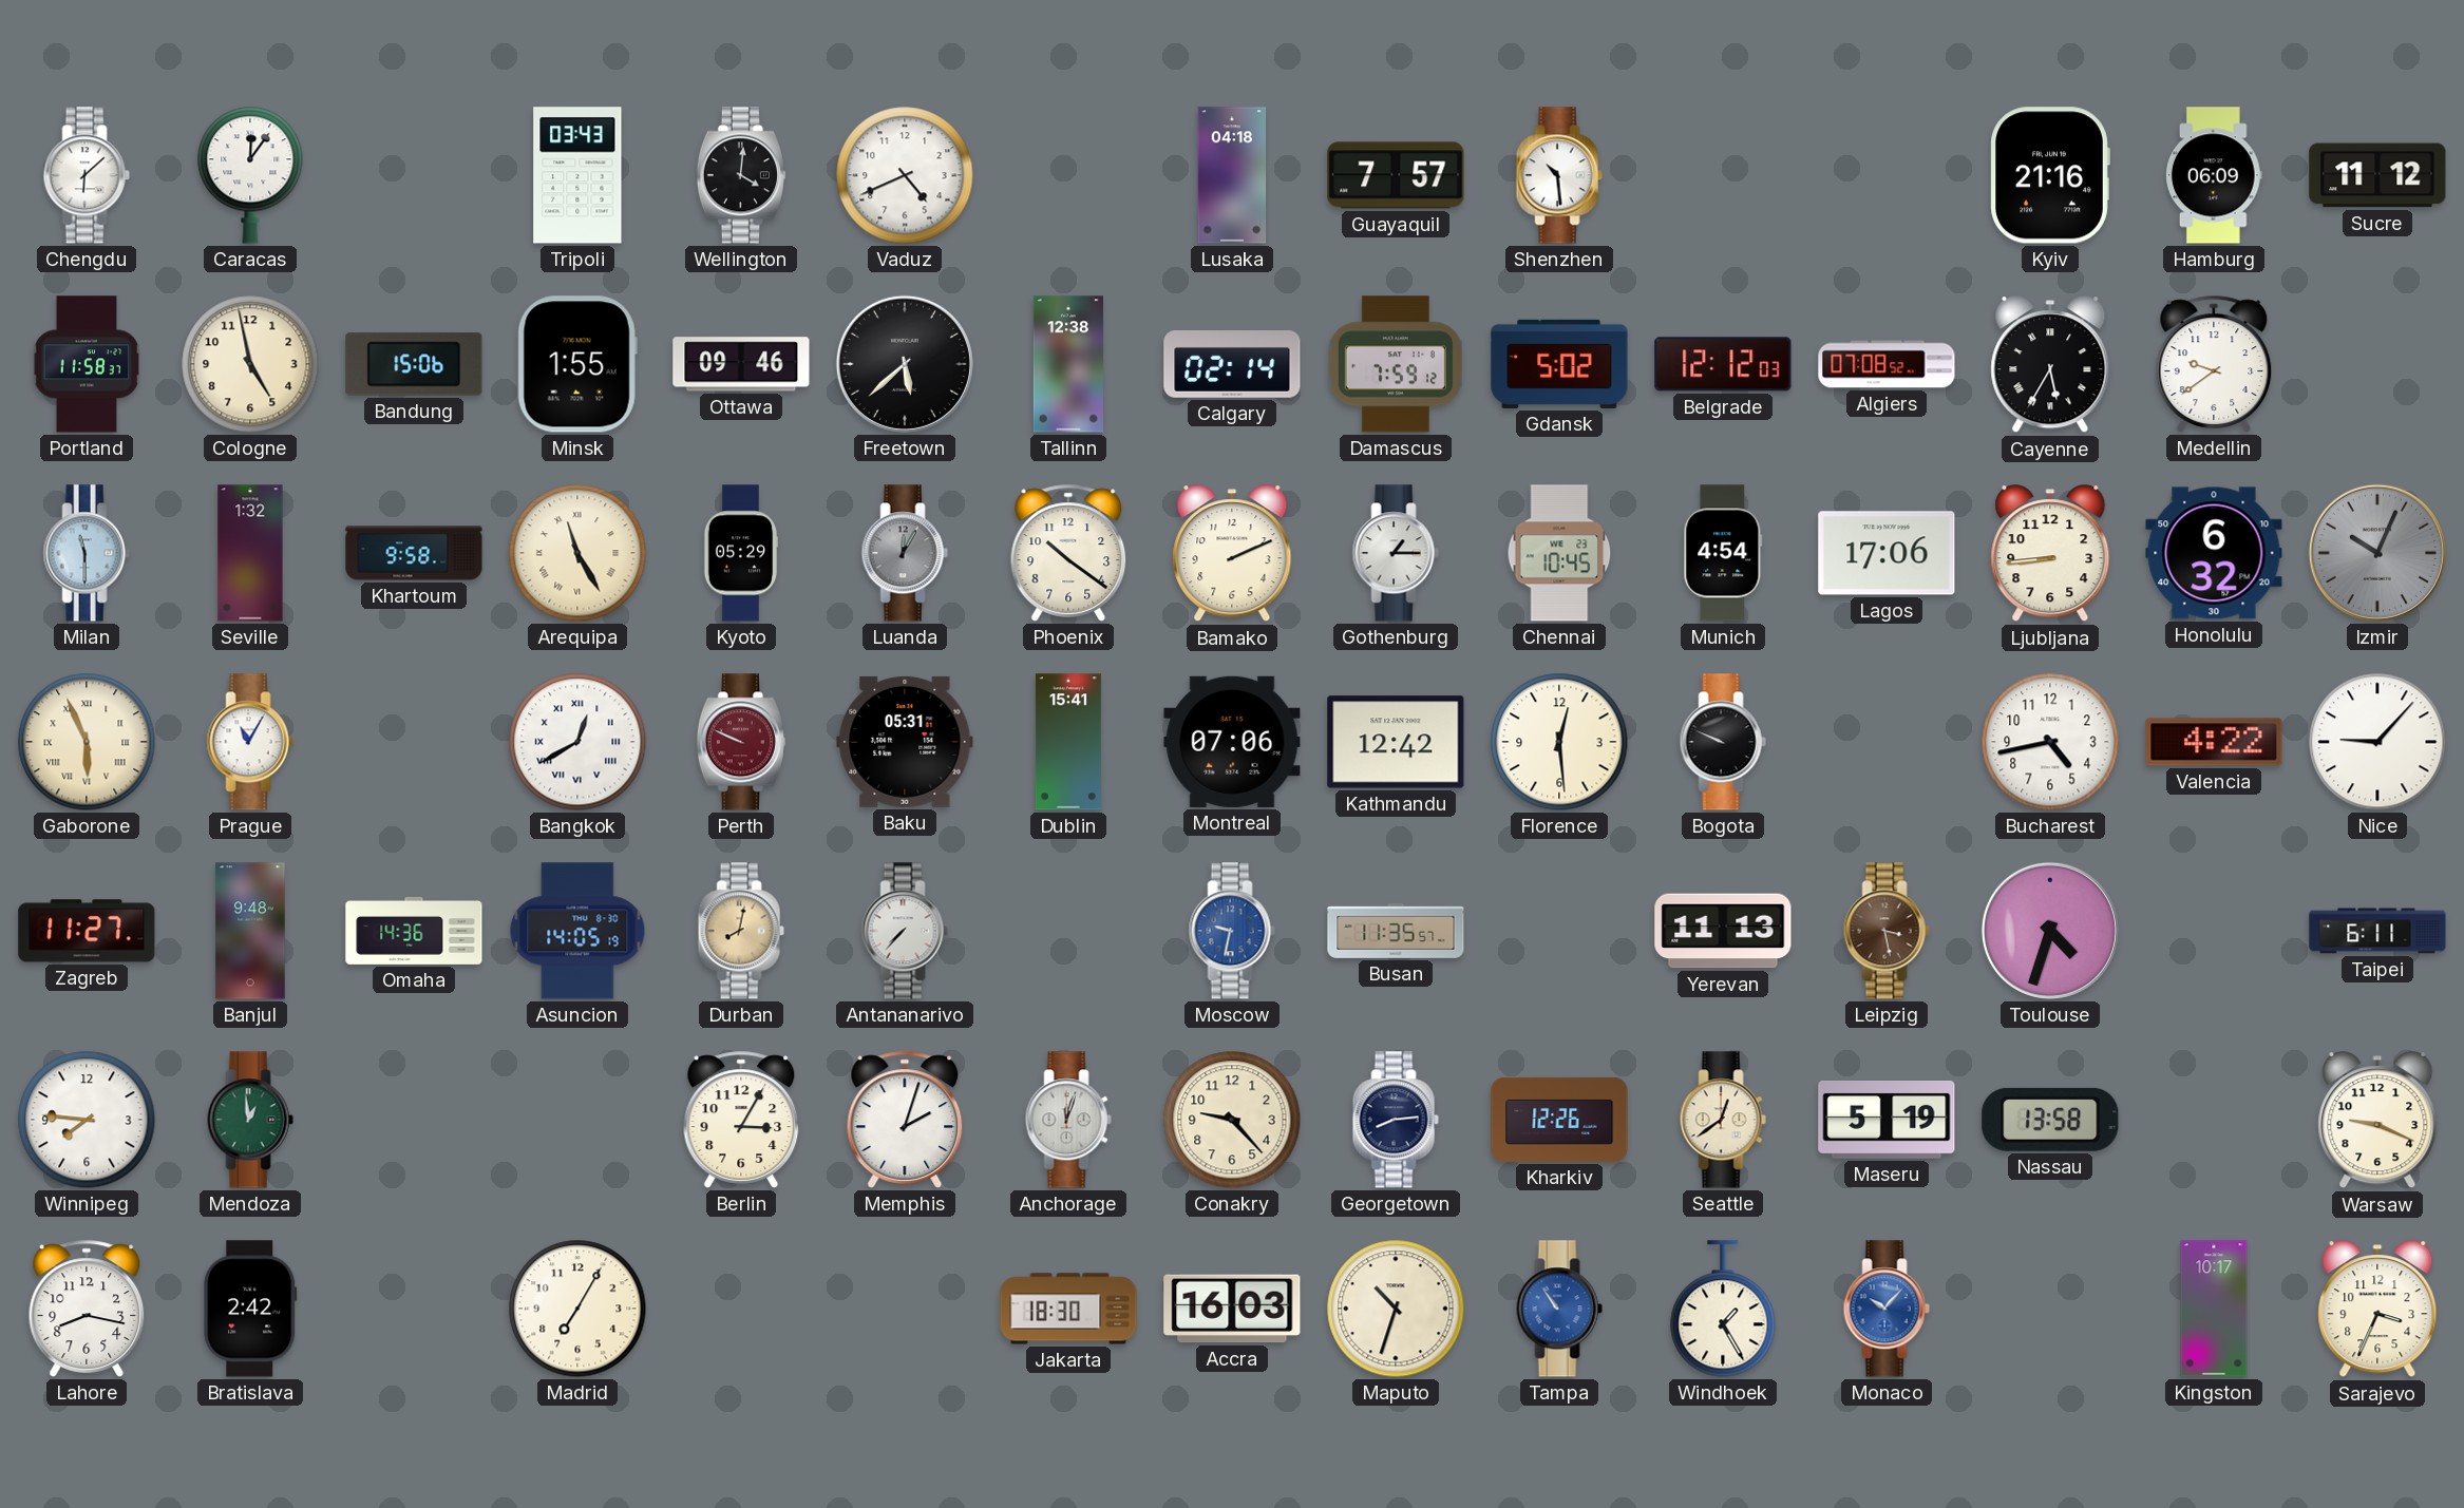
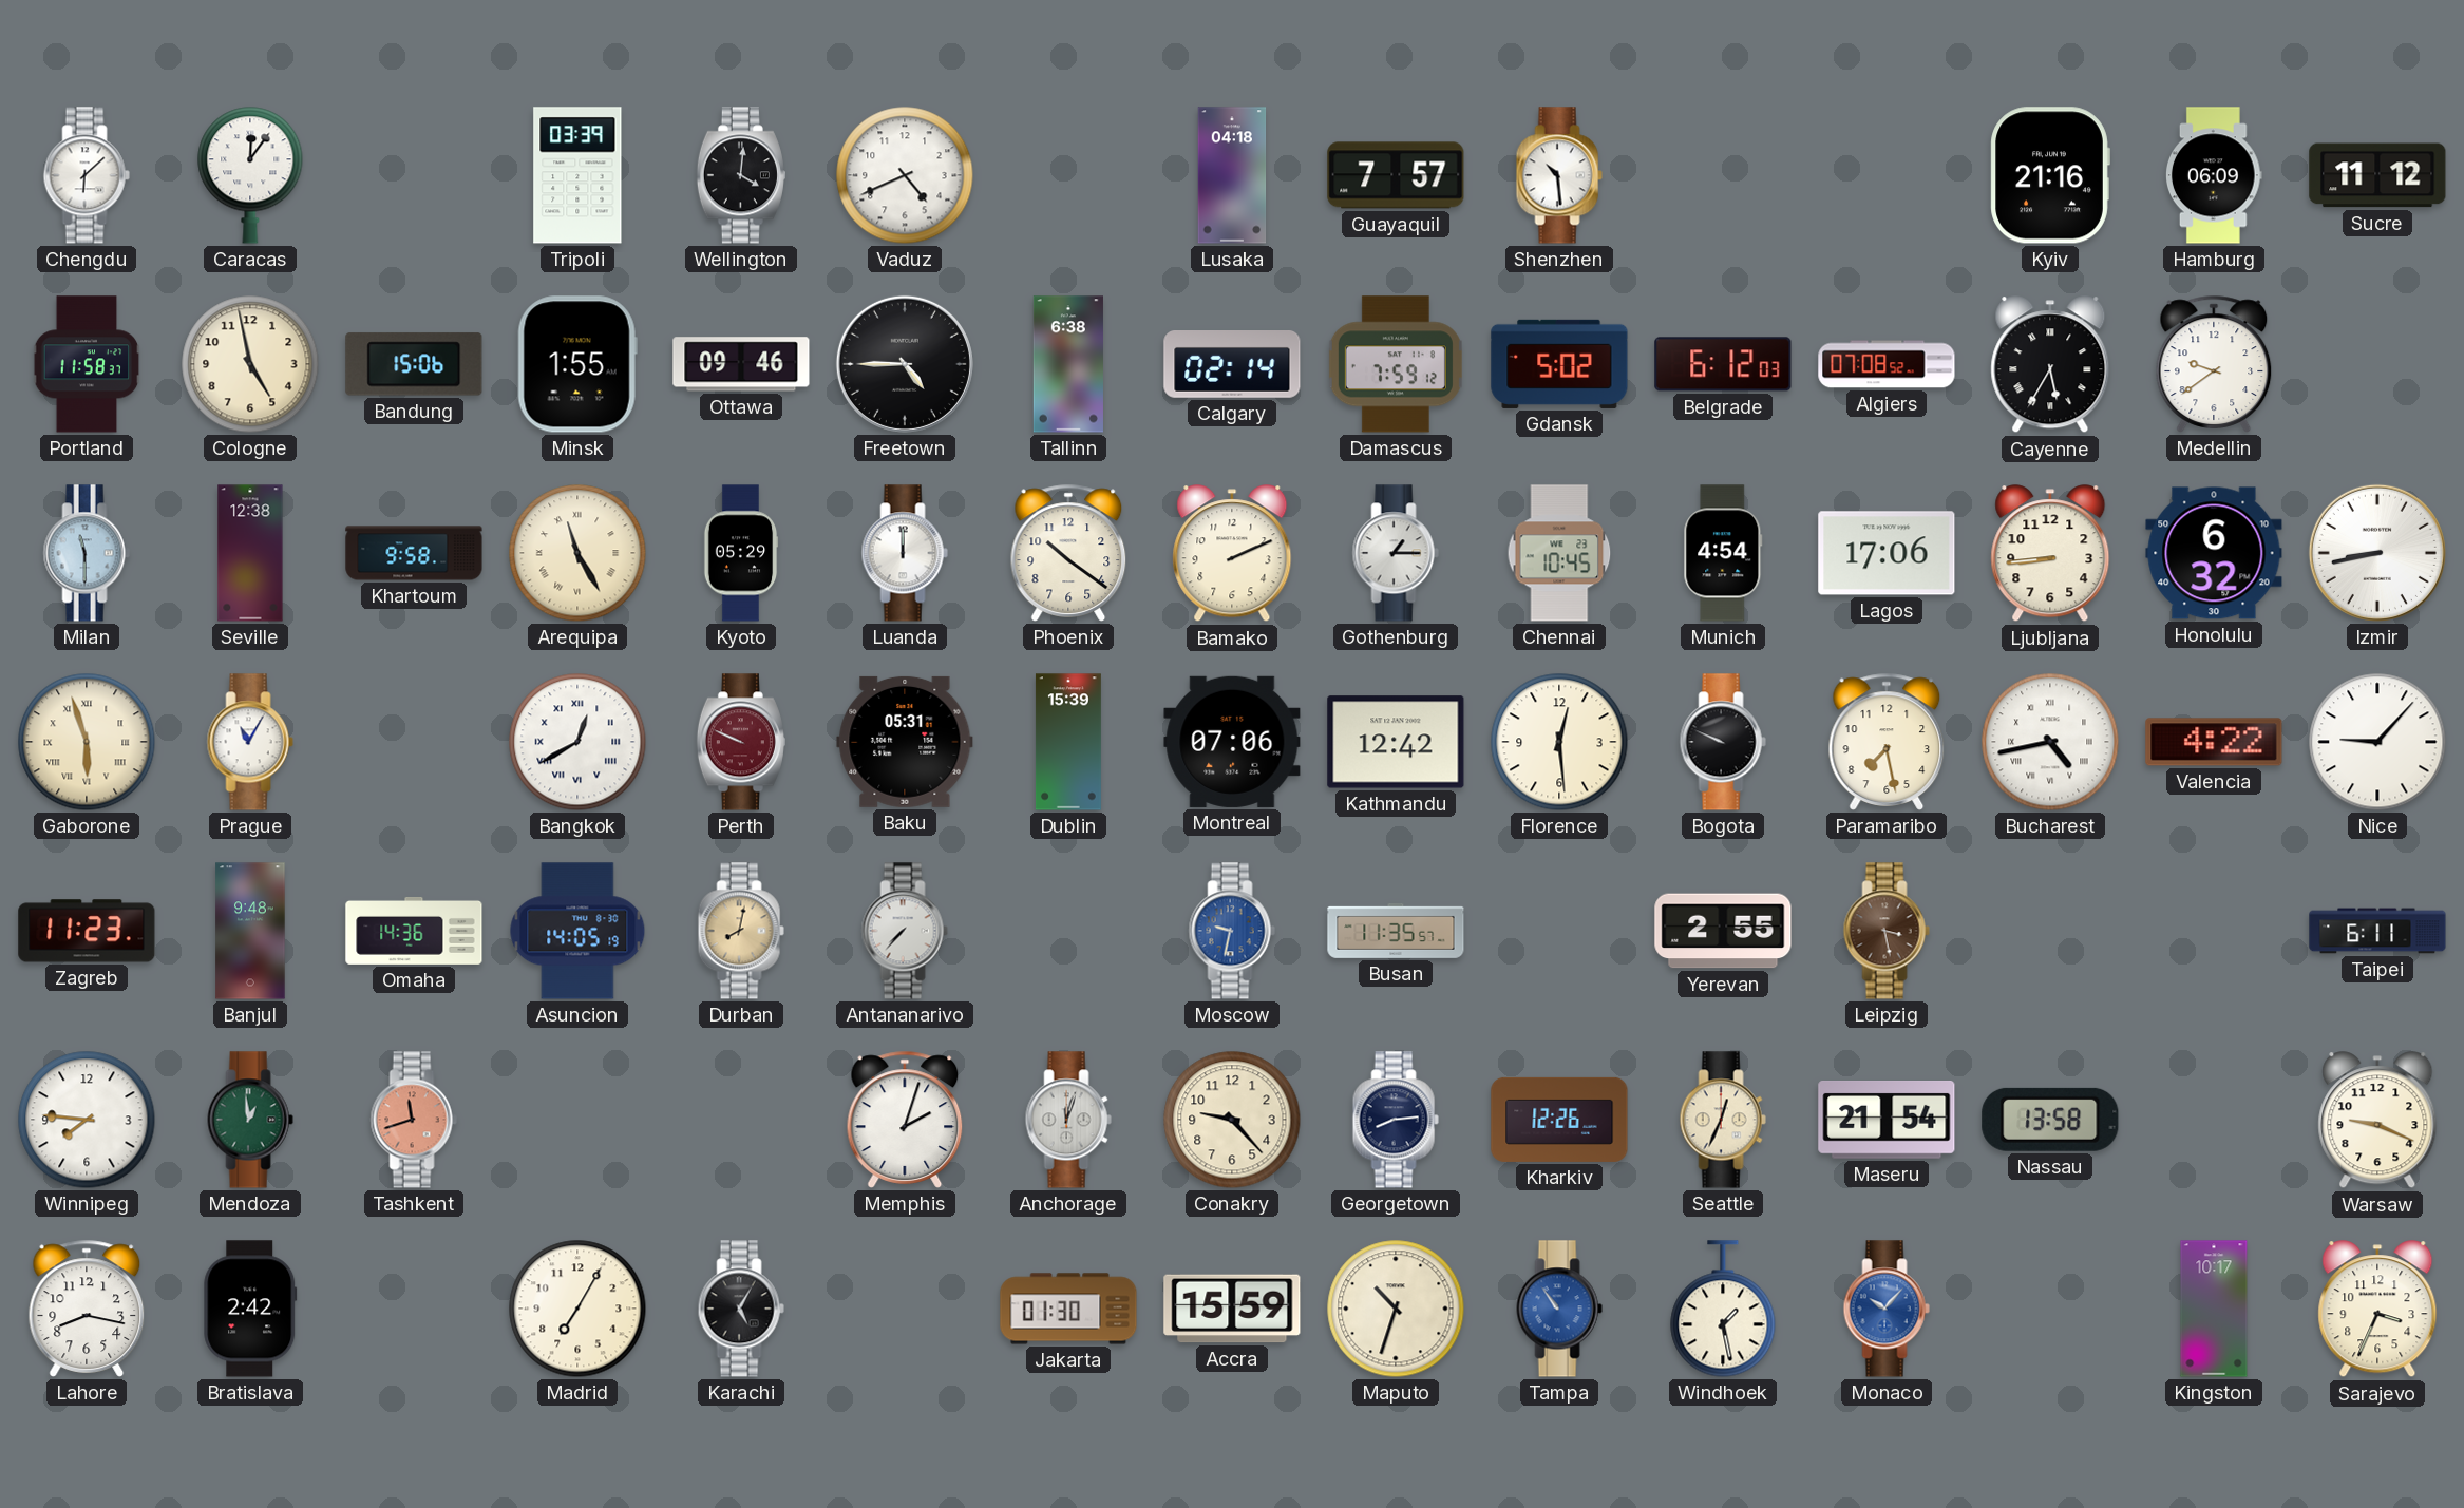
Tripoli: 03:43 -> 03:39
Freetown: 5:38 -> 4:45
Tallinn: 12:38 -> 6:38
Belgrade: 12:12 -> 6:12
Seville: 1:32 -> 12:38
Luanda: 12:05 -> 12:00
Luanda dial: grey -> white
Izmir: 10:04 -> 8:43
Izmir dial: grey -> white
Gaborone: 5:56 -> 5:57
Dublin: 15:41 -> 15:39
Paramaribo: none -> 7:28
Bucharest numerals: Arabic -> Roman
Zagreb: 11:27 -> 11:23
Yerevan: 11:13 -> 2:55
Toulouse: 4:33 -> none
Tashkent: none -> 11:42
Berlin: 3:05 -> none
Seattle: 12:39 -> 12:34
Maseru: 5:19 -> 21:54
Karachi: none -> 5:05
Jakarta: 18:30 -> 01:30
Accra: 16:03 -> 15:59
Windhoek: 1:25 -> 1:28
